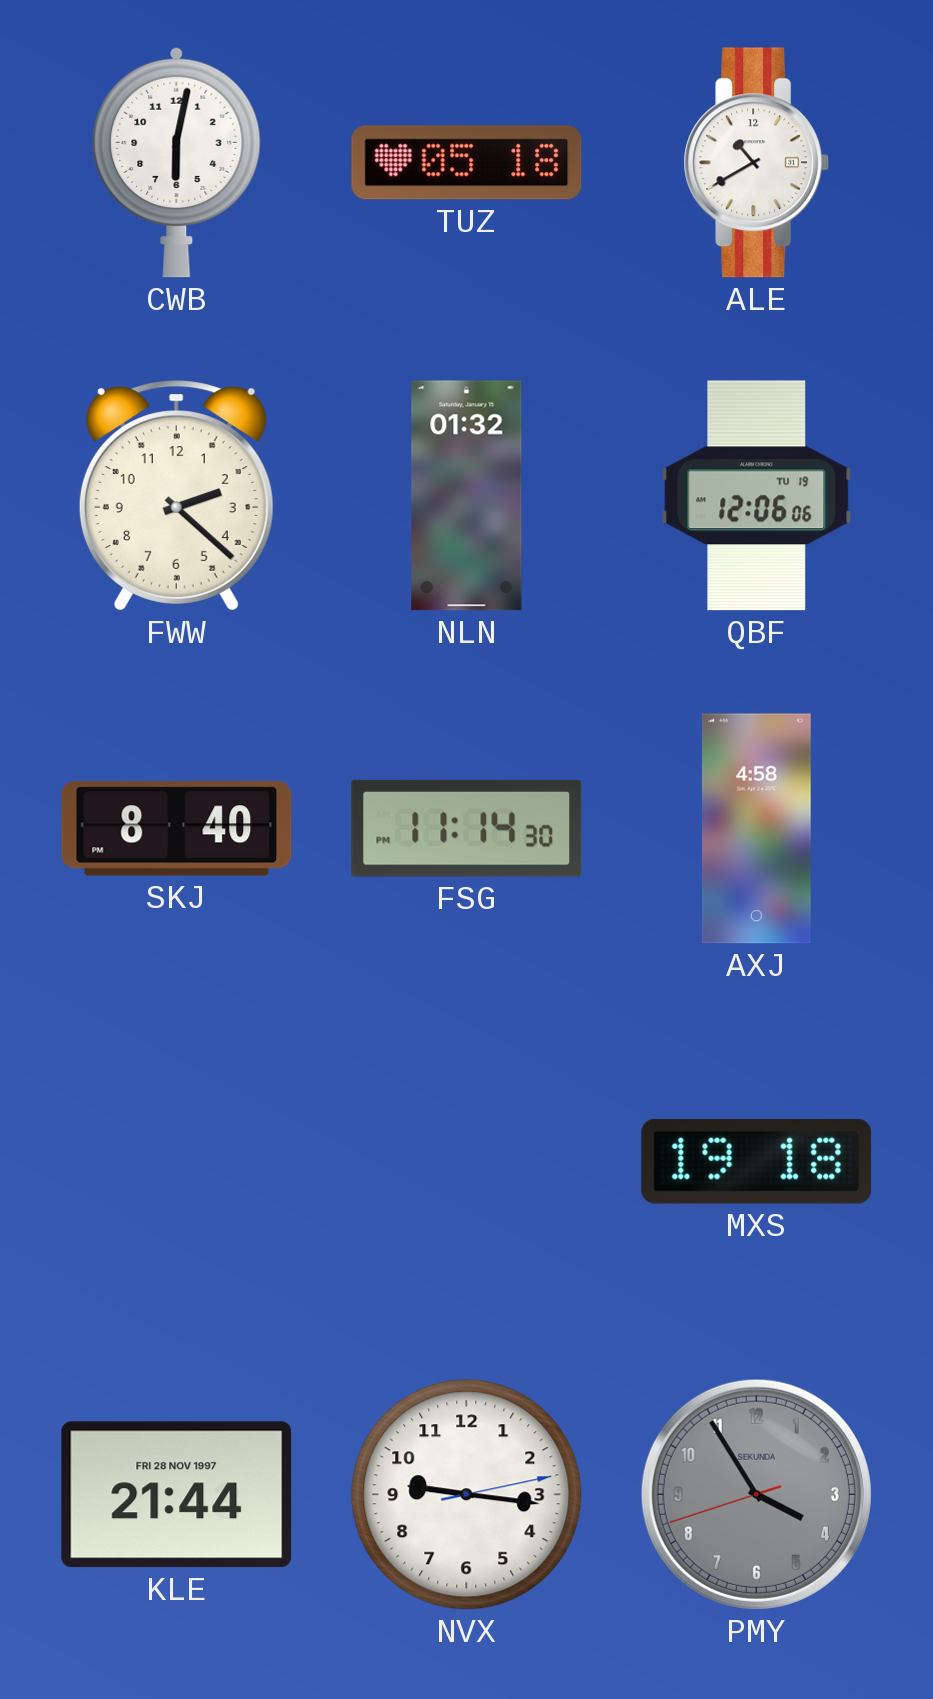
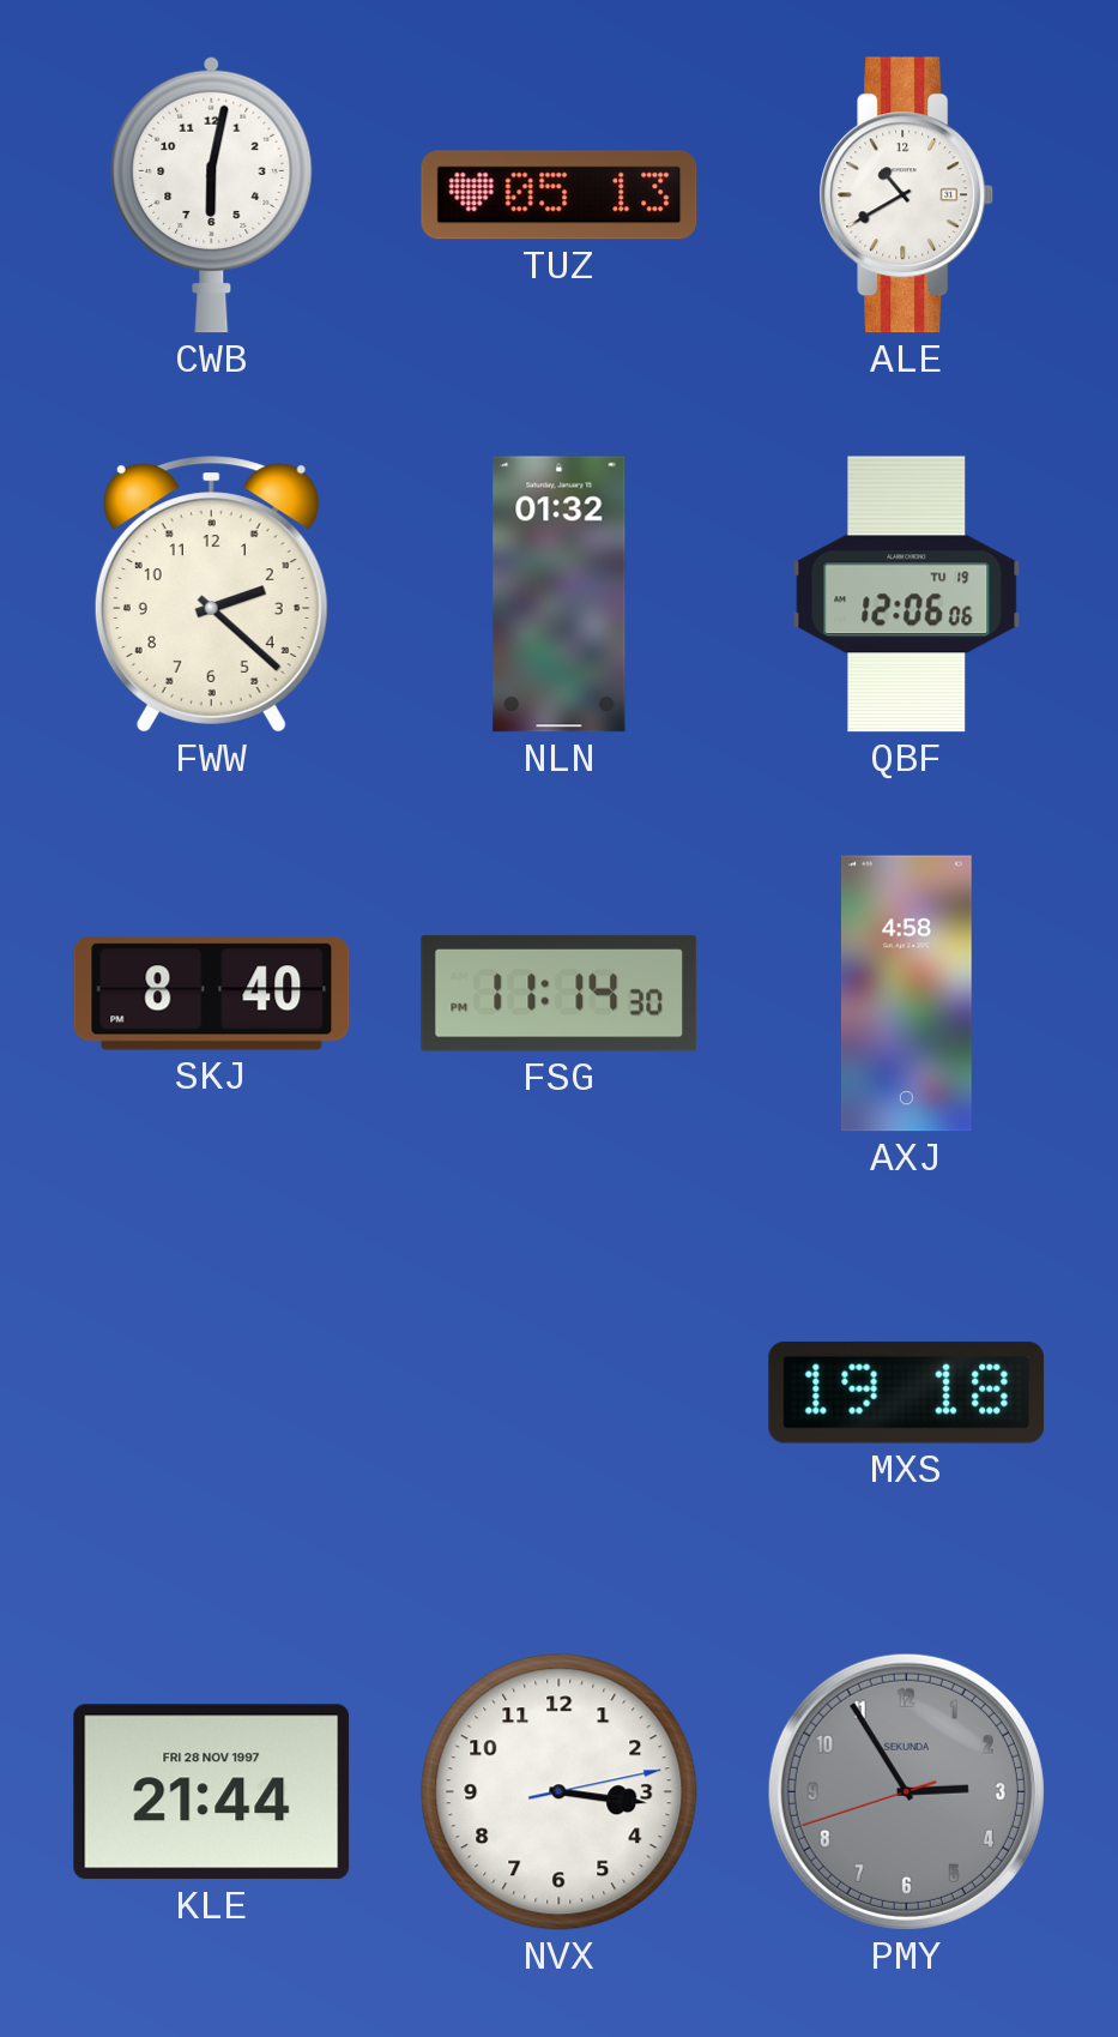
TUZ: 05:18 -> 05:13
NVX: 9:16 -> 3:16
PMY: 3:54 -> 2:54
